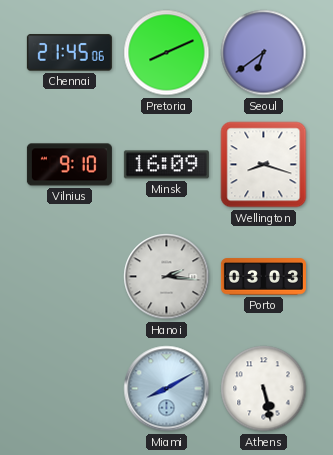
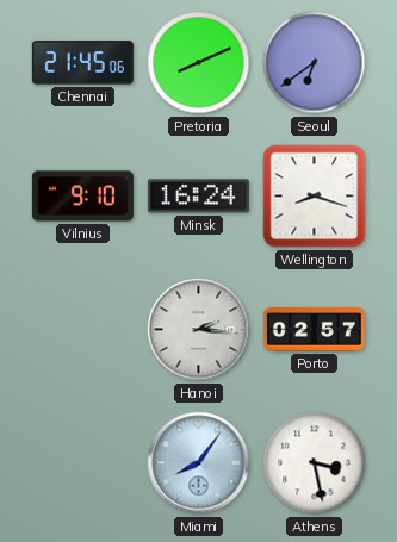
Minsk: 16:09 -> 16:24
Porto: 03:03 -> 02:57
Miami: 8:10 -> 8:06
Athens: 5:28 -> 3:28
